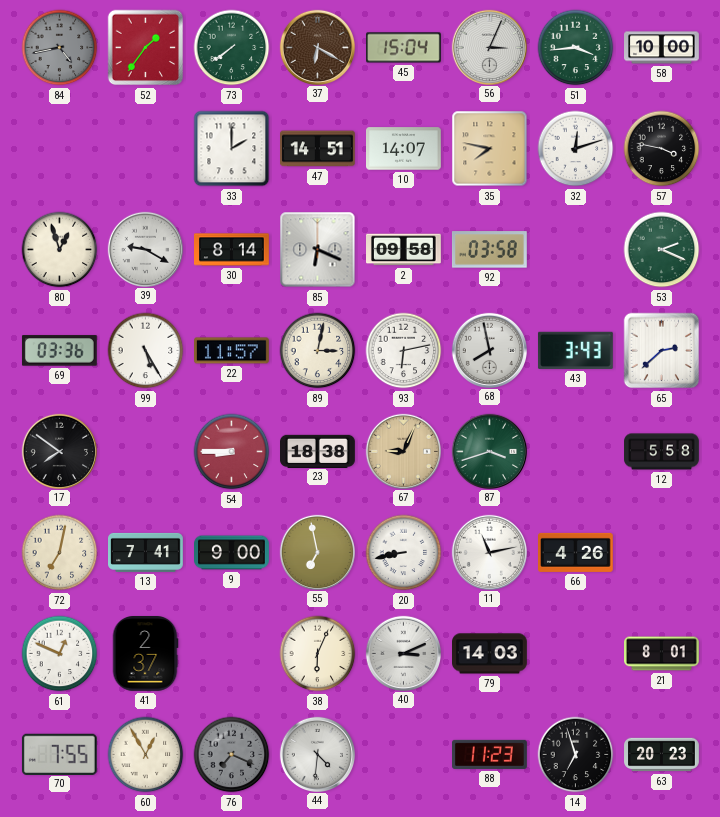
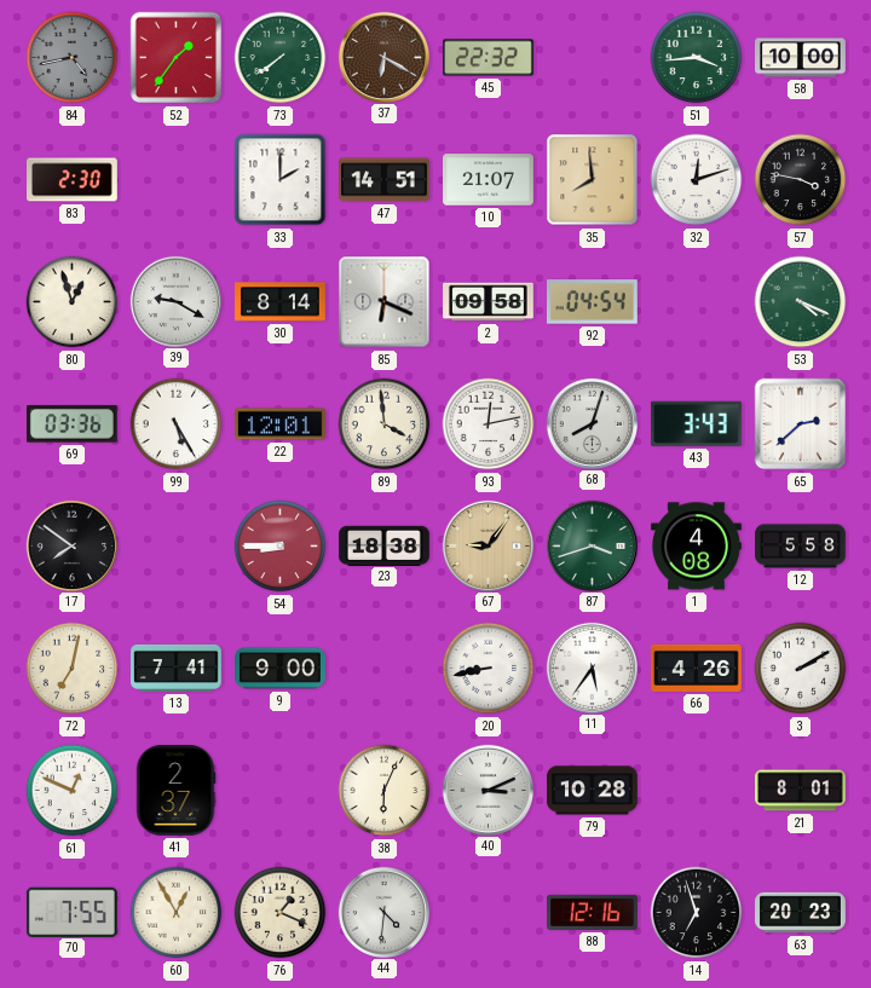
45: 15:04 -> 22:32
56: 3:04 -> none
83: none -> 2:30
10: 14:07 -> 21:07
35: 7:47 -> 7:59
92: 03:58 -> 04:54
53: 2:19 -> 4:19
22: 11:57 -> 12:01
89: 3:02 -> 3:59
93: 6:13 -> 12:13
68: 7:58 -> 8:03
67: 9:04 -> 9:06
1: none -> 4:08
55: 6:58 -> none
11: 11:13 -> 5:36
3: none -> 2:10
79: 14:03 -> 10:28
76: 7:19 -> 1:19
76 dial: grey -> cream
88: 11:23 -> 12:16
